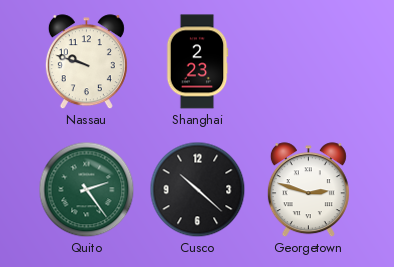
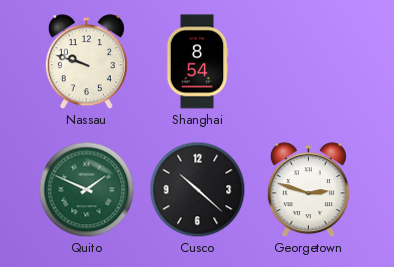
Shanghai: 2:23 -> 8:54
Quito: 2:24 -> 1:49
